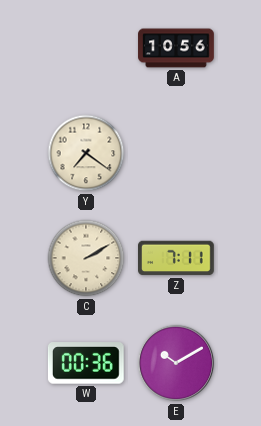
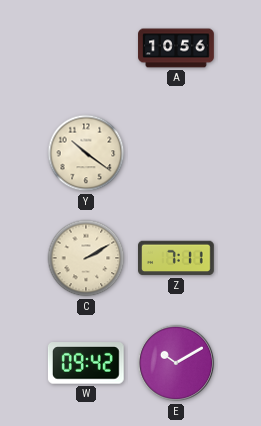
Y: 7:21 -> 10:21
W: 00:36 -> 09:42
